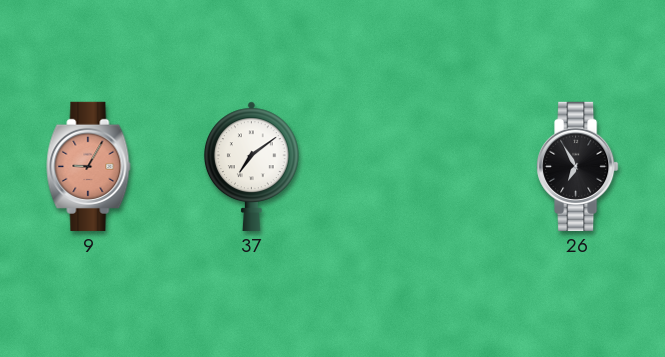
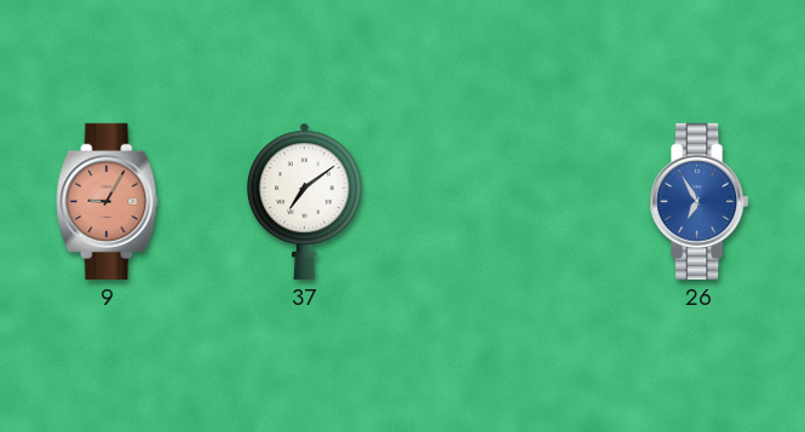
26 dial: black -> blue
